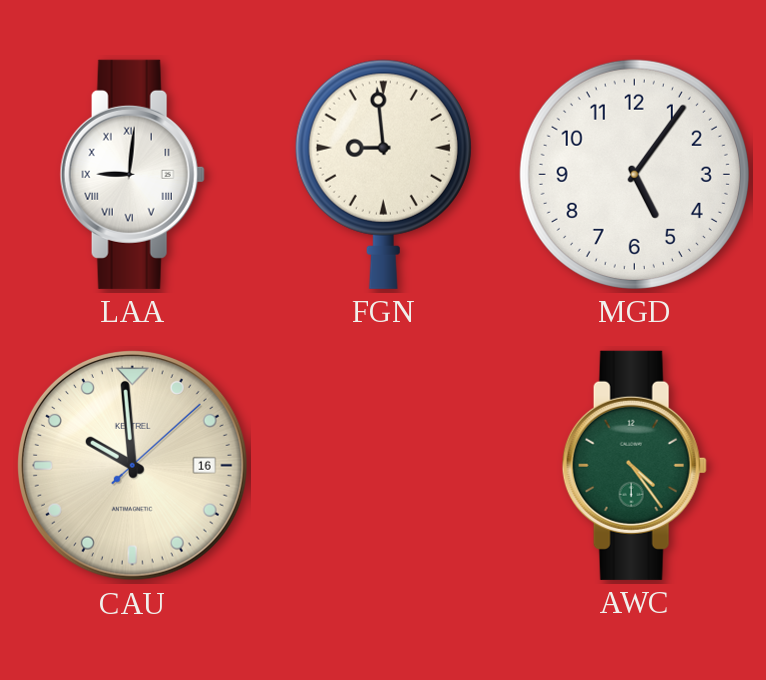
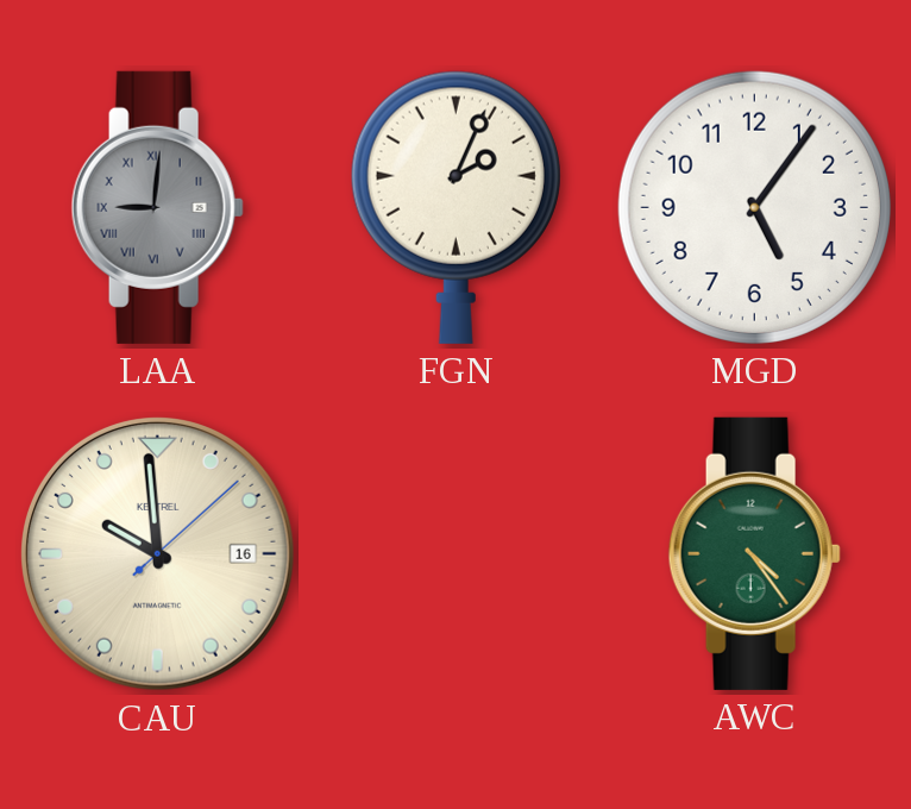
LAA dial: white -> grey
FGN: 8:59 -> 2:04
